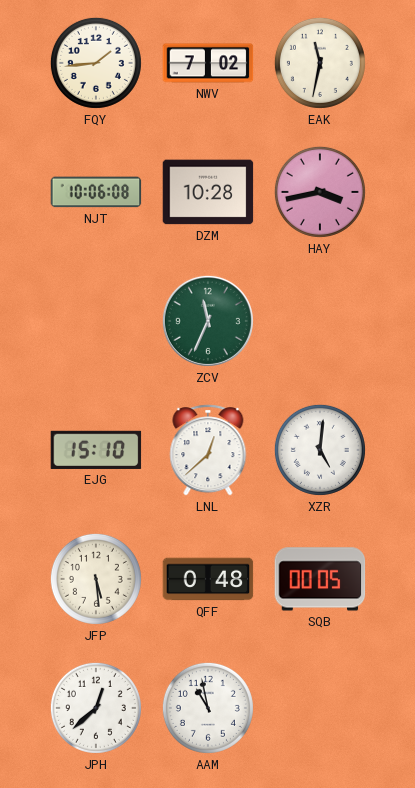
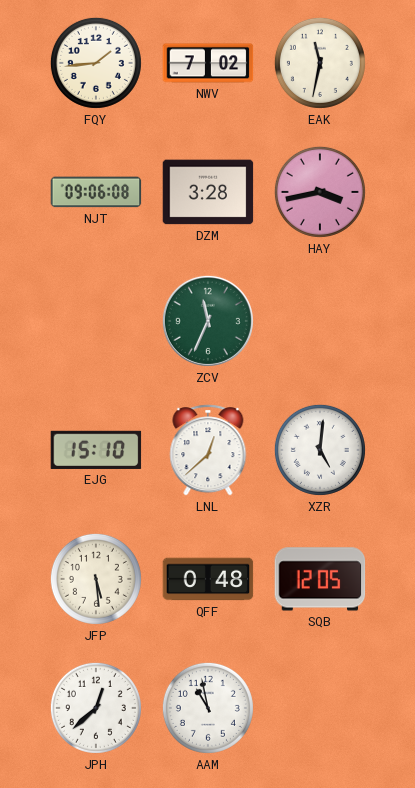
NJT: 10:06 -> 09:06
DZM: 10:28 -> 3:28
SQB: 00:05 -> 12:05
